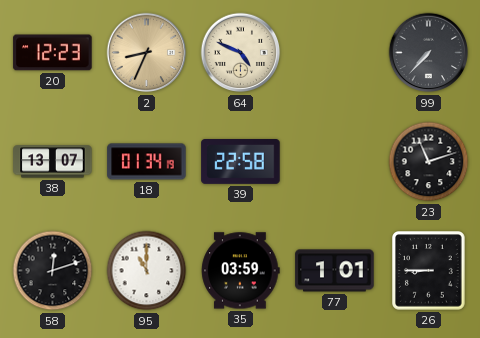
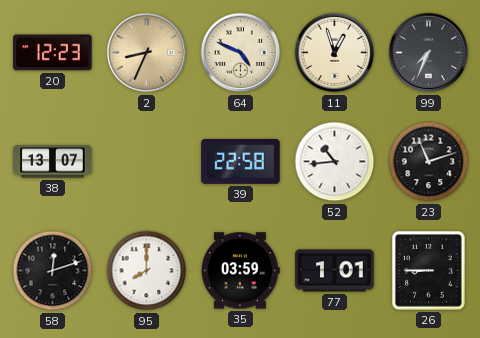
11: none -> 12:57
99: 7:37 -> 7:34
18: 01:34 -> none
52: none -> 10:44
95: 11:00 -> 8:00
